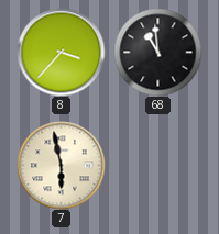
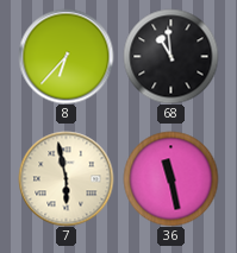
8: 3:37 -> 6:37
36: none -> 11:28
